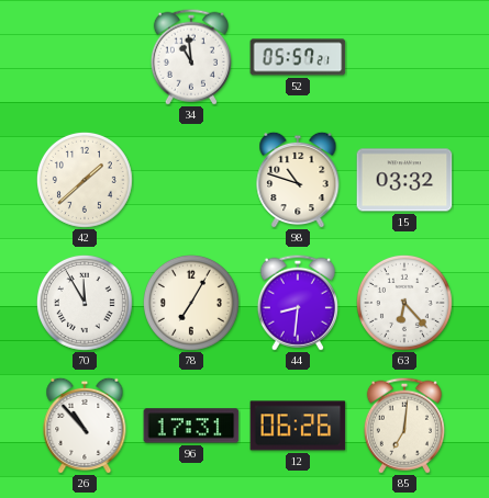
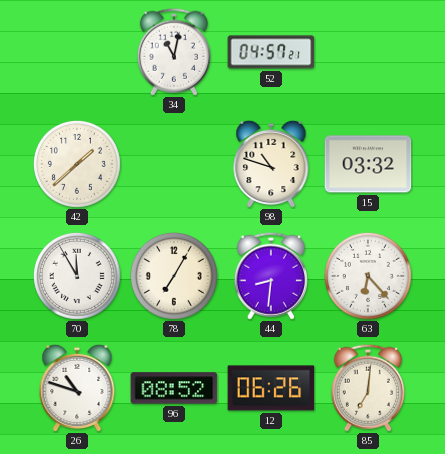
34: 10:59 -> 11:02
52: 05:57 -> 04:57
26: 10:53 -> 10:48
96: 17:31 -> 08:52
